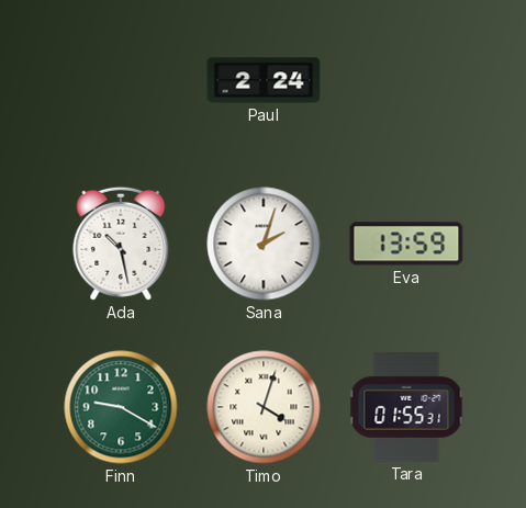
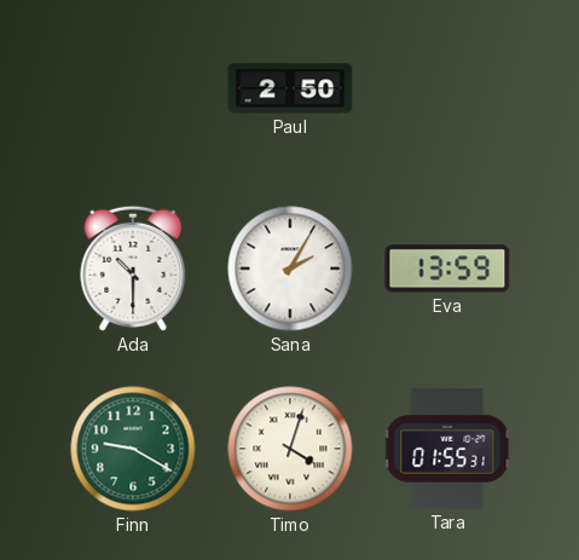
Paul: 2:24 -> 2:50
Ada: 10:28 -> 10:30
Sana: 2:03 -> 2:05
